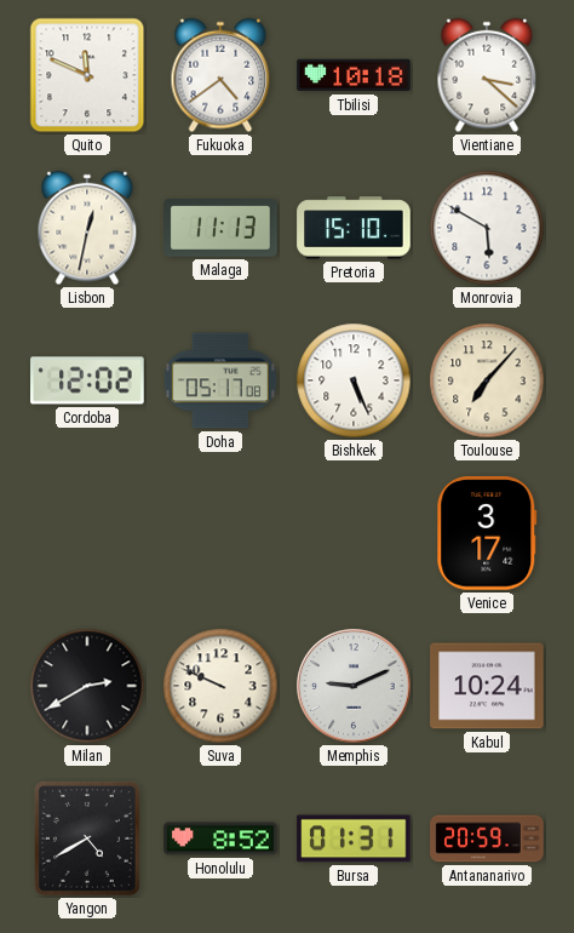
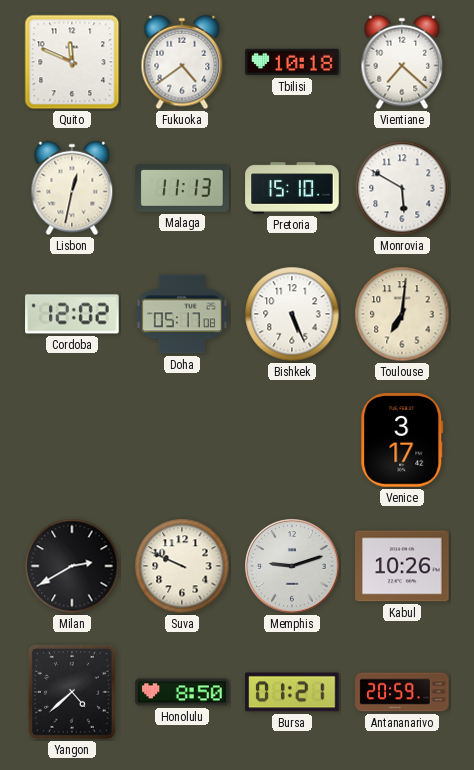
Vientiane: 3:22 -> 7:22
Toulouse: 7:07 -> 7:01
Memphis: 9:11 -> 9:12
Kabul: 10:24 -> 10:26
Yangon: 4:40 -> 4:38
Honolulu: 8:52 -> 8:50
Bursa: 01:31 -> 01:21
